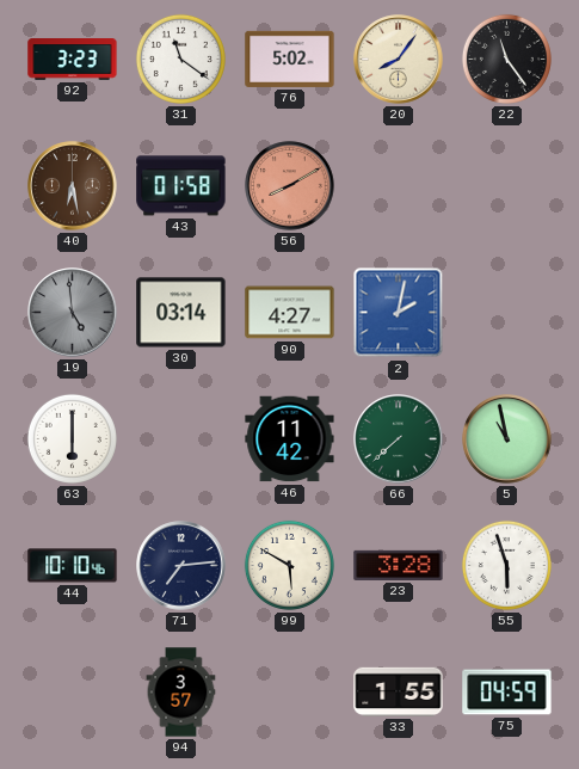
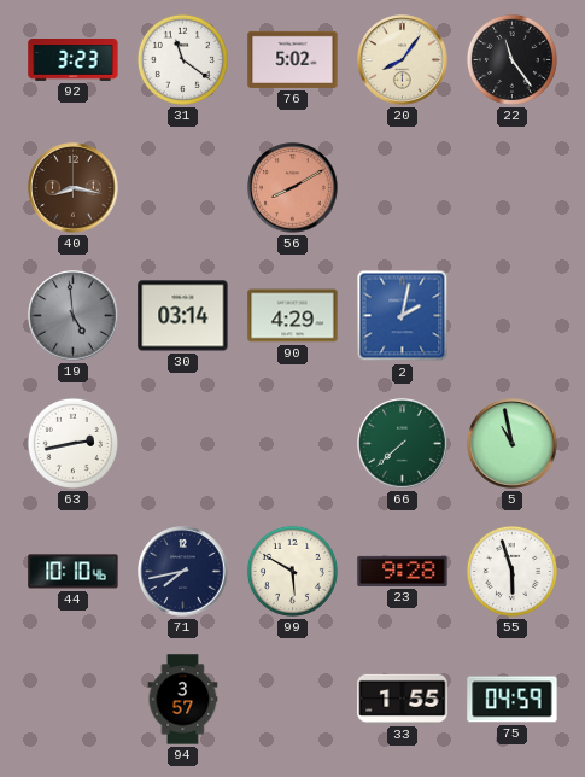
40: 6:28 -> 8:17
43: 01:58 -> none
90: 4:27 -> 4:29
63: 6:00 -> 2:43
46: 11:42 -> none
71: 7:14 -> 7:43
23: 3:28 -> 9:28
